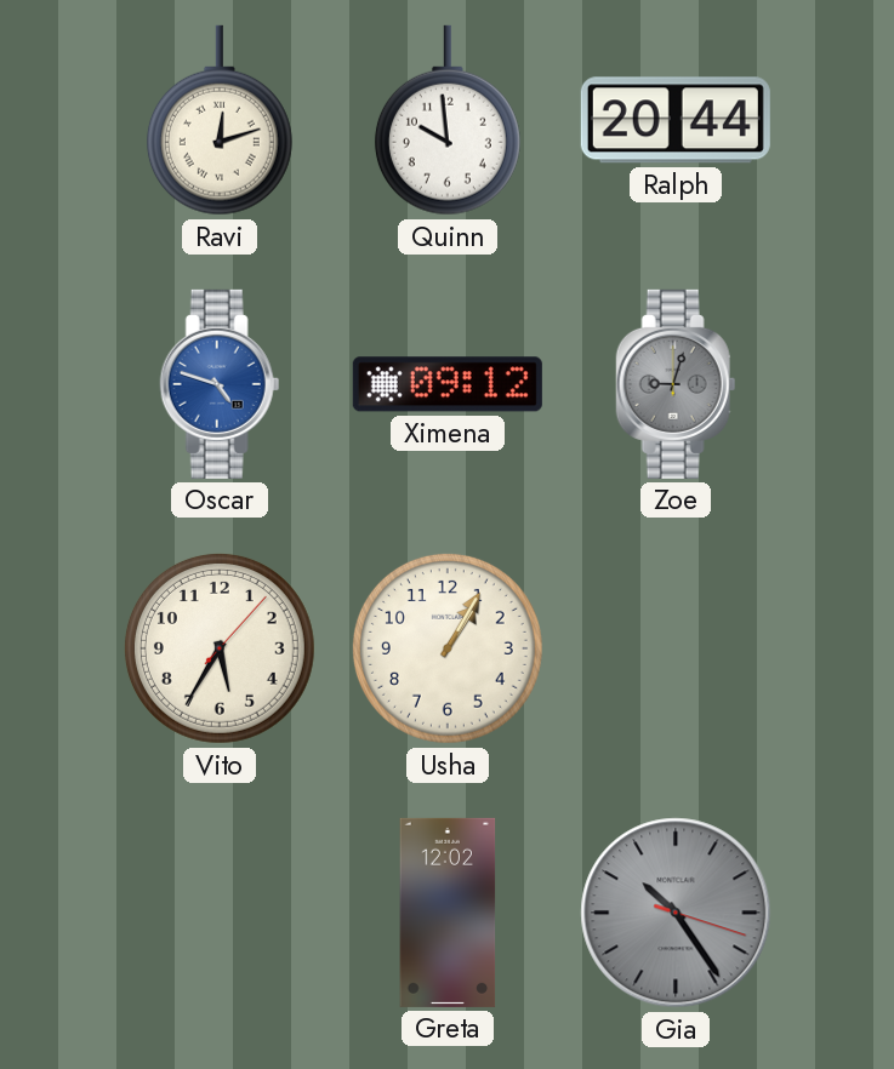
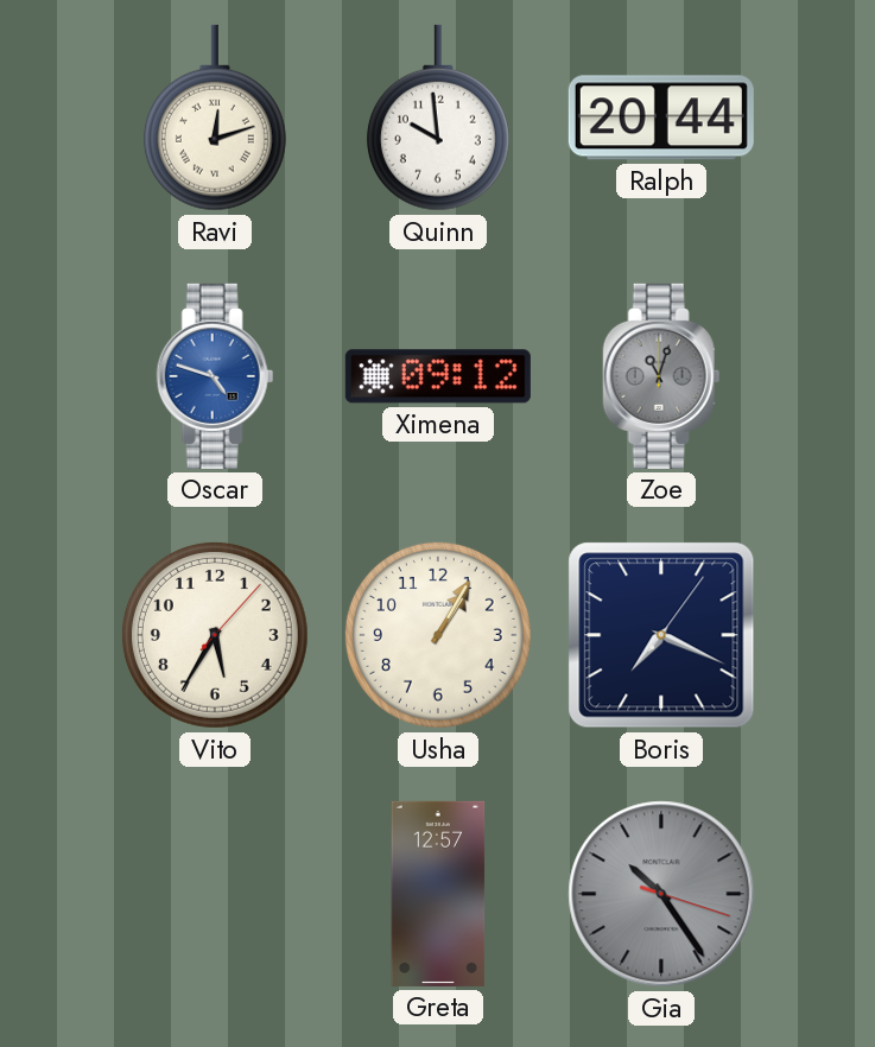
Zoe: 9:03 -> 11:03
Boris: none -> 7:19
Greta: 12:02 -> 12:57
